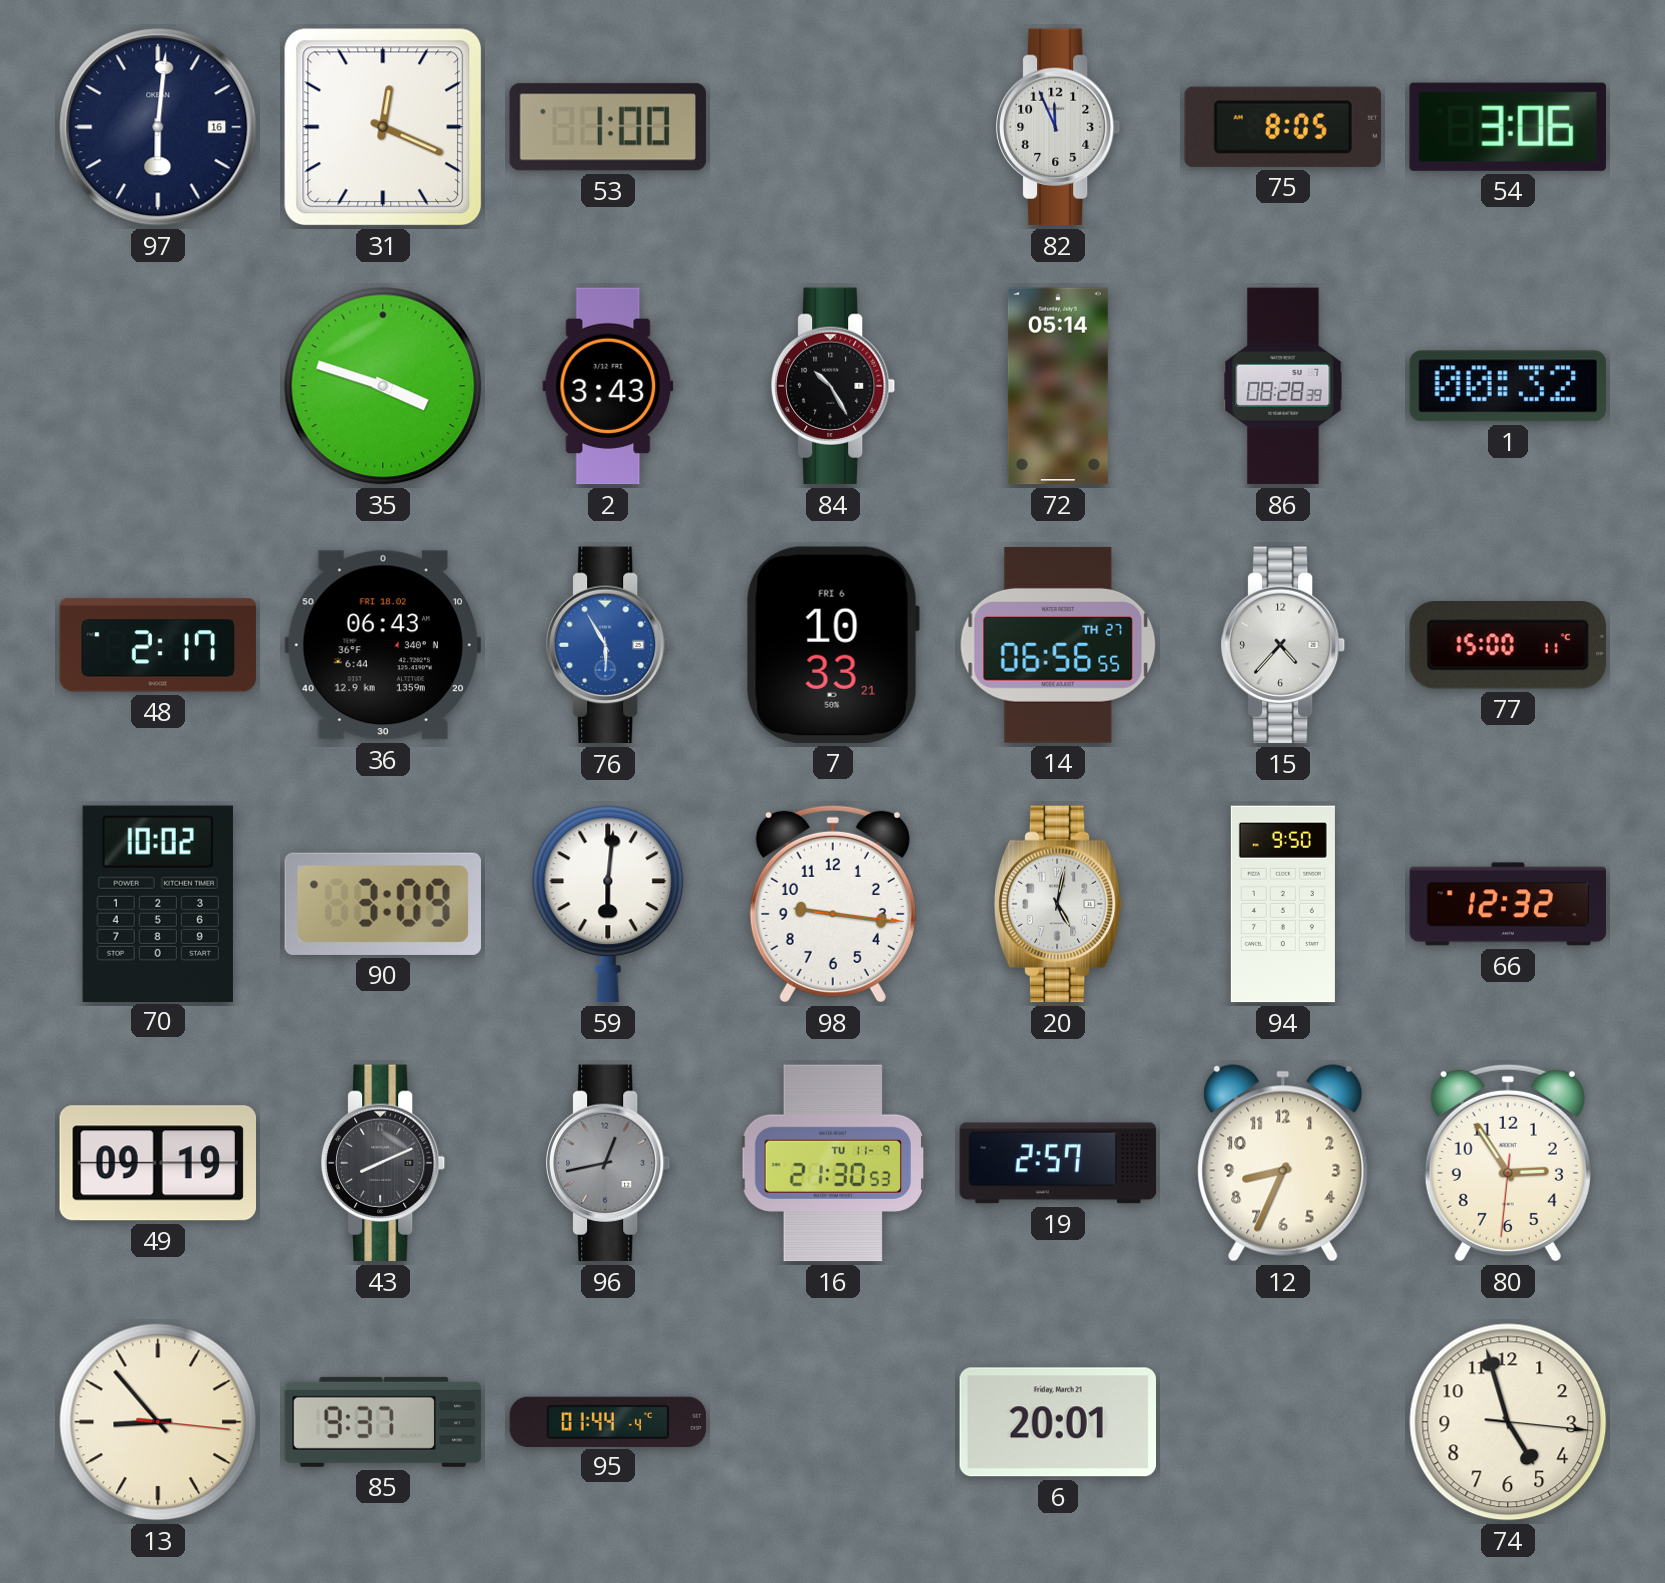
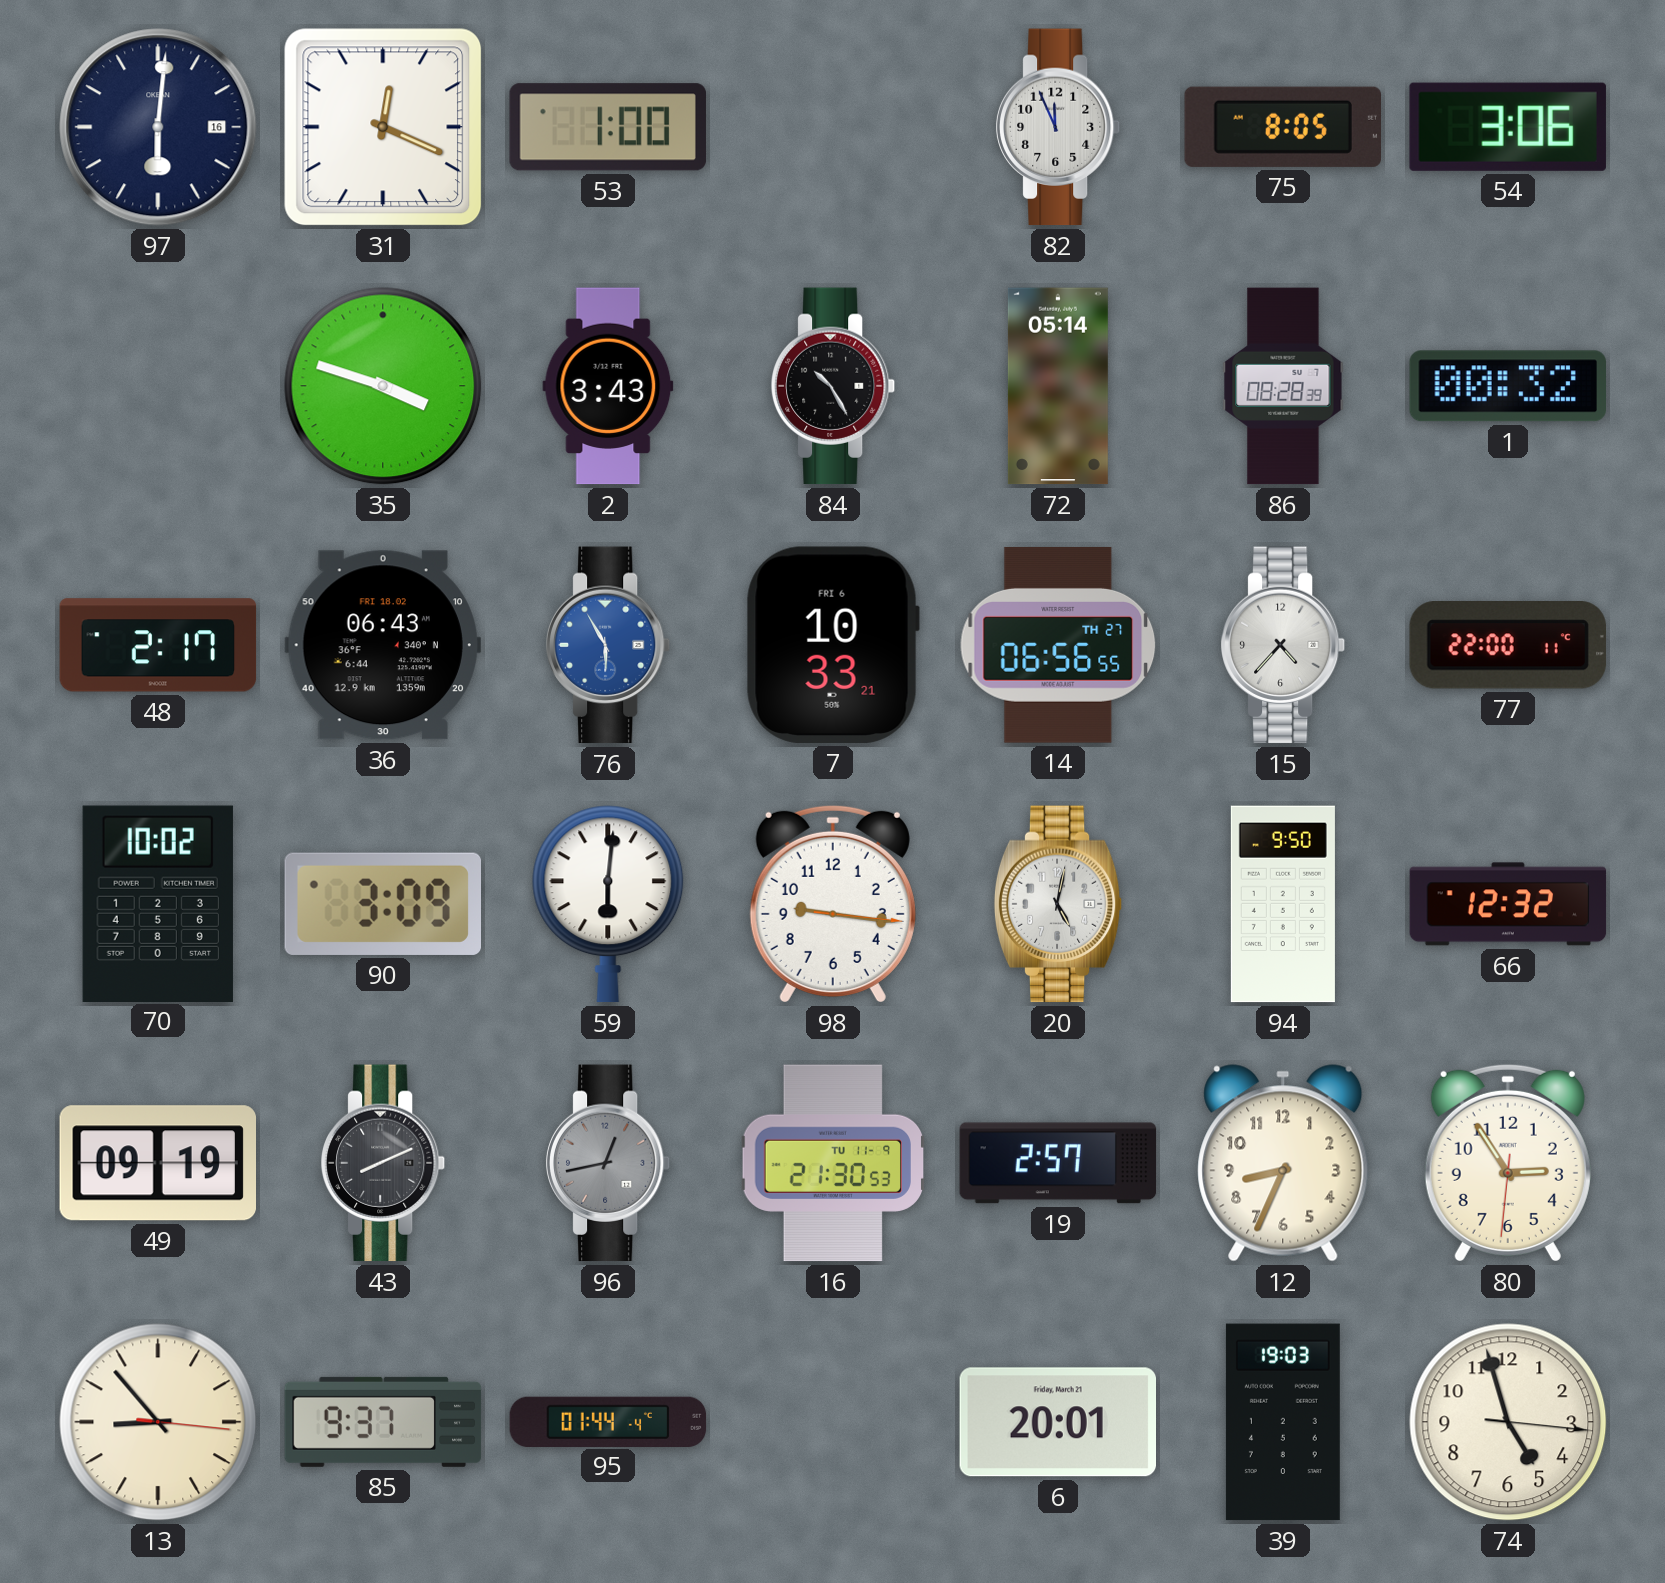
77: 15:00 -> 22:00
39: none -> 19:03
